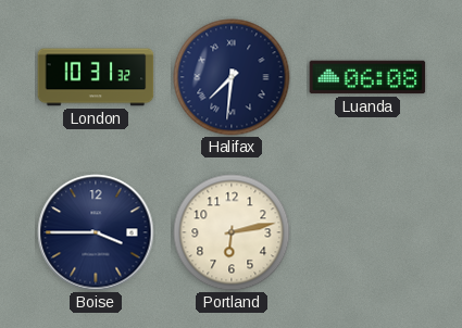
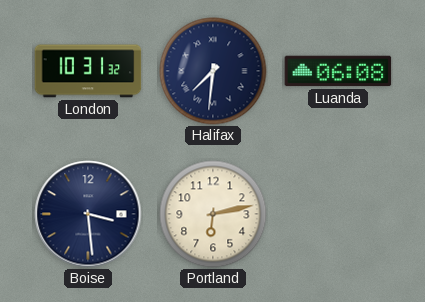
Boise: 3:45 -> 3:29
